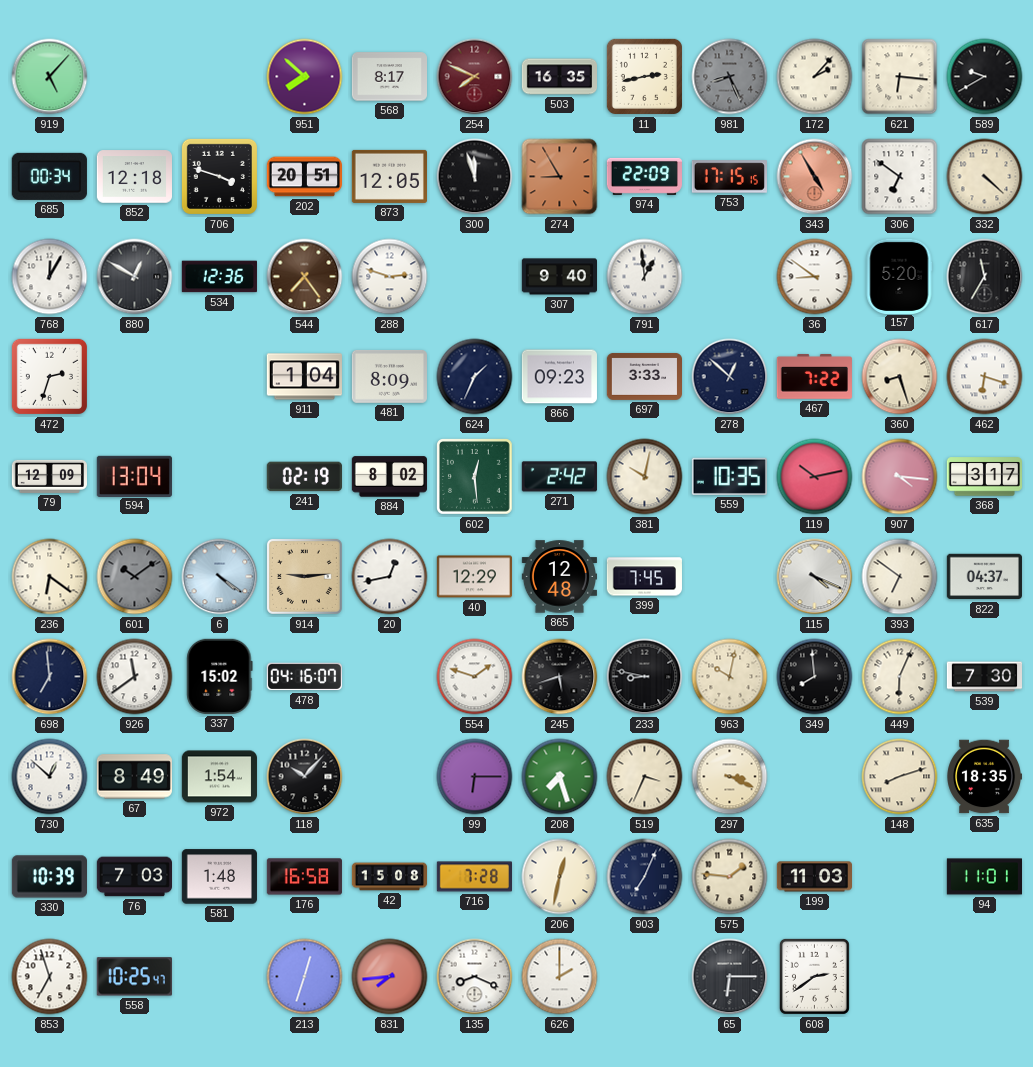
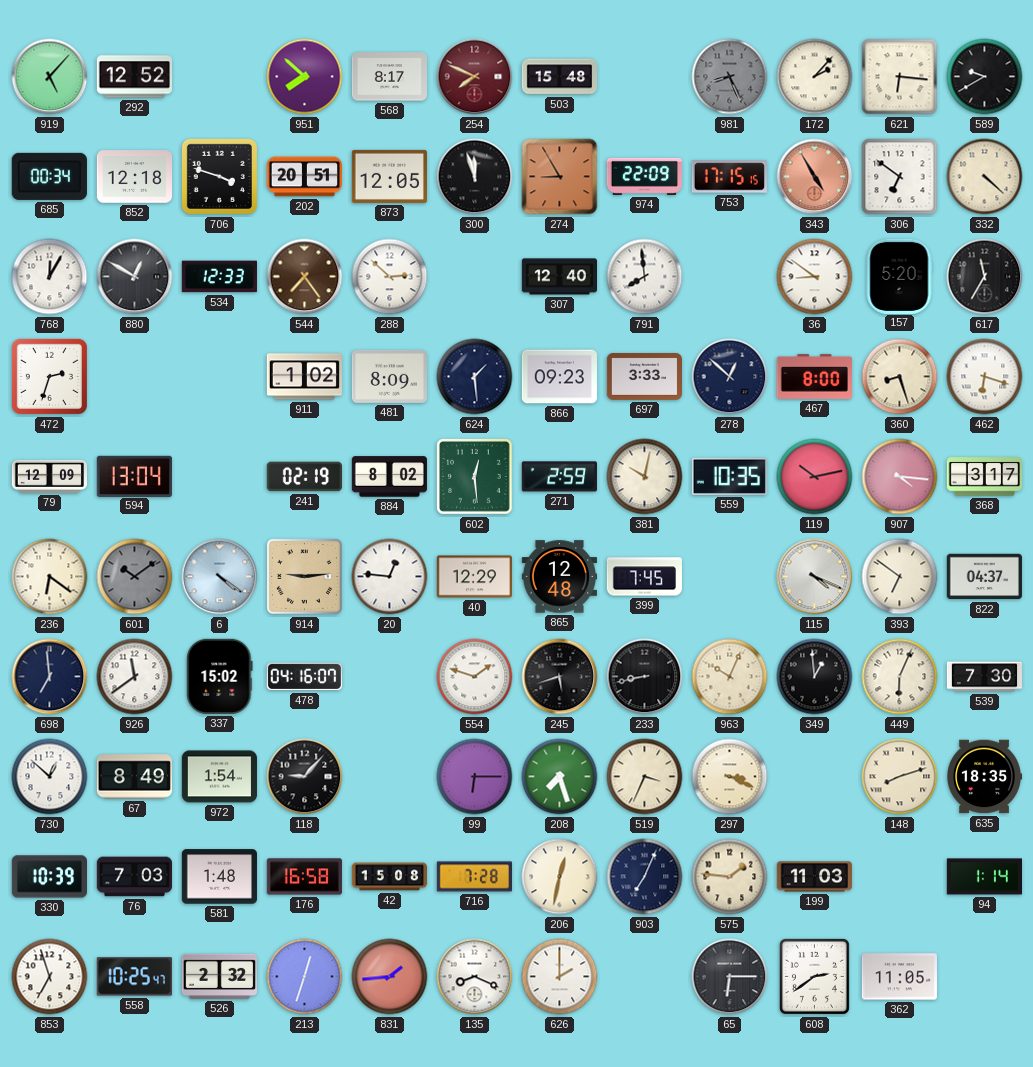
292: none -> 12:52
503: 16:35 -> 15:48
11: 2:43 -> none
534: 12:36 -> 12:33
288: 2:48 -> 2:52
307: 9:40 -> 12:40
791: 12:59 -> 7:59
911: 1:04 -> 1:02
624: 1:34 -> 1:29
467: 7:22 -> 8:00
271: 2:42 -> 2:59
20: 12:43 -> 12:46
233: 8:47 -> 8:43
963: 10:02 -> 10:04
349: 7:59 -> 12:59
118: 10:07 -> 9:07
94: 11:01 -> 1:14
526: none -> 2:32
831: 7:44 -> 1:44
362: none -> 11:05
